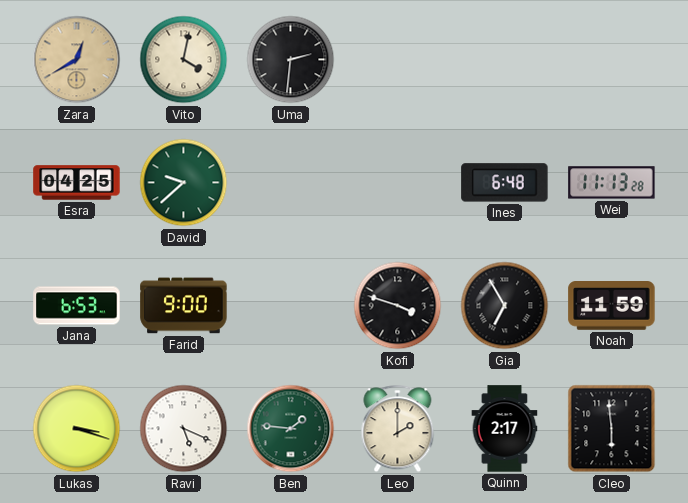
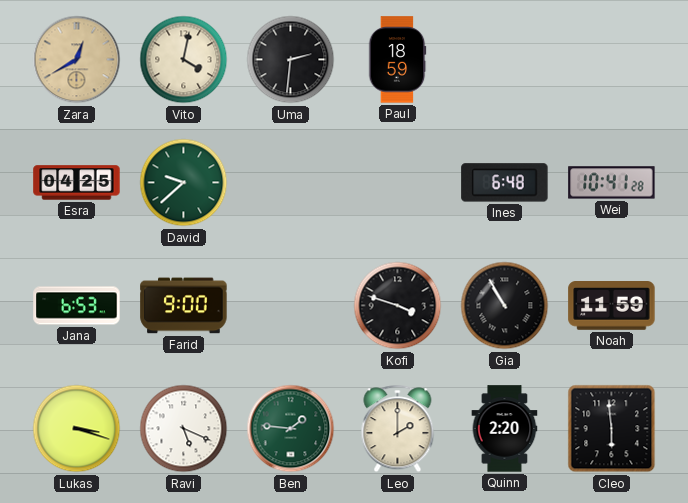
Paul: none -> 18:59
Wei: 11:13 -> 10:41
Gia: 6:55 -> 10:55
Quinn: 2:17 -> 2:20
